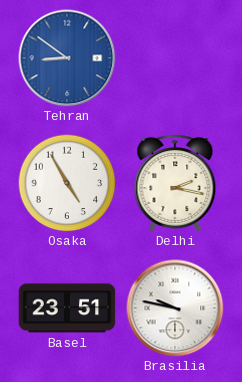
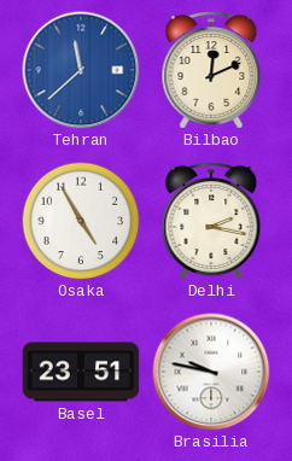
Tehran: 8:51 -> 11:38
Bilbao: none -> 12:11
